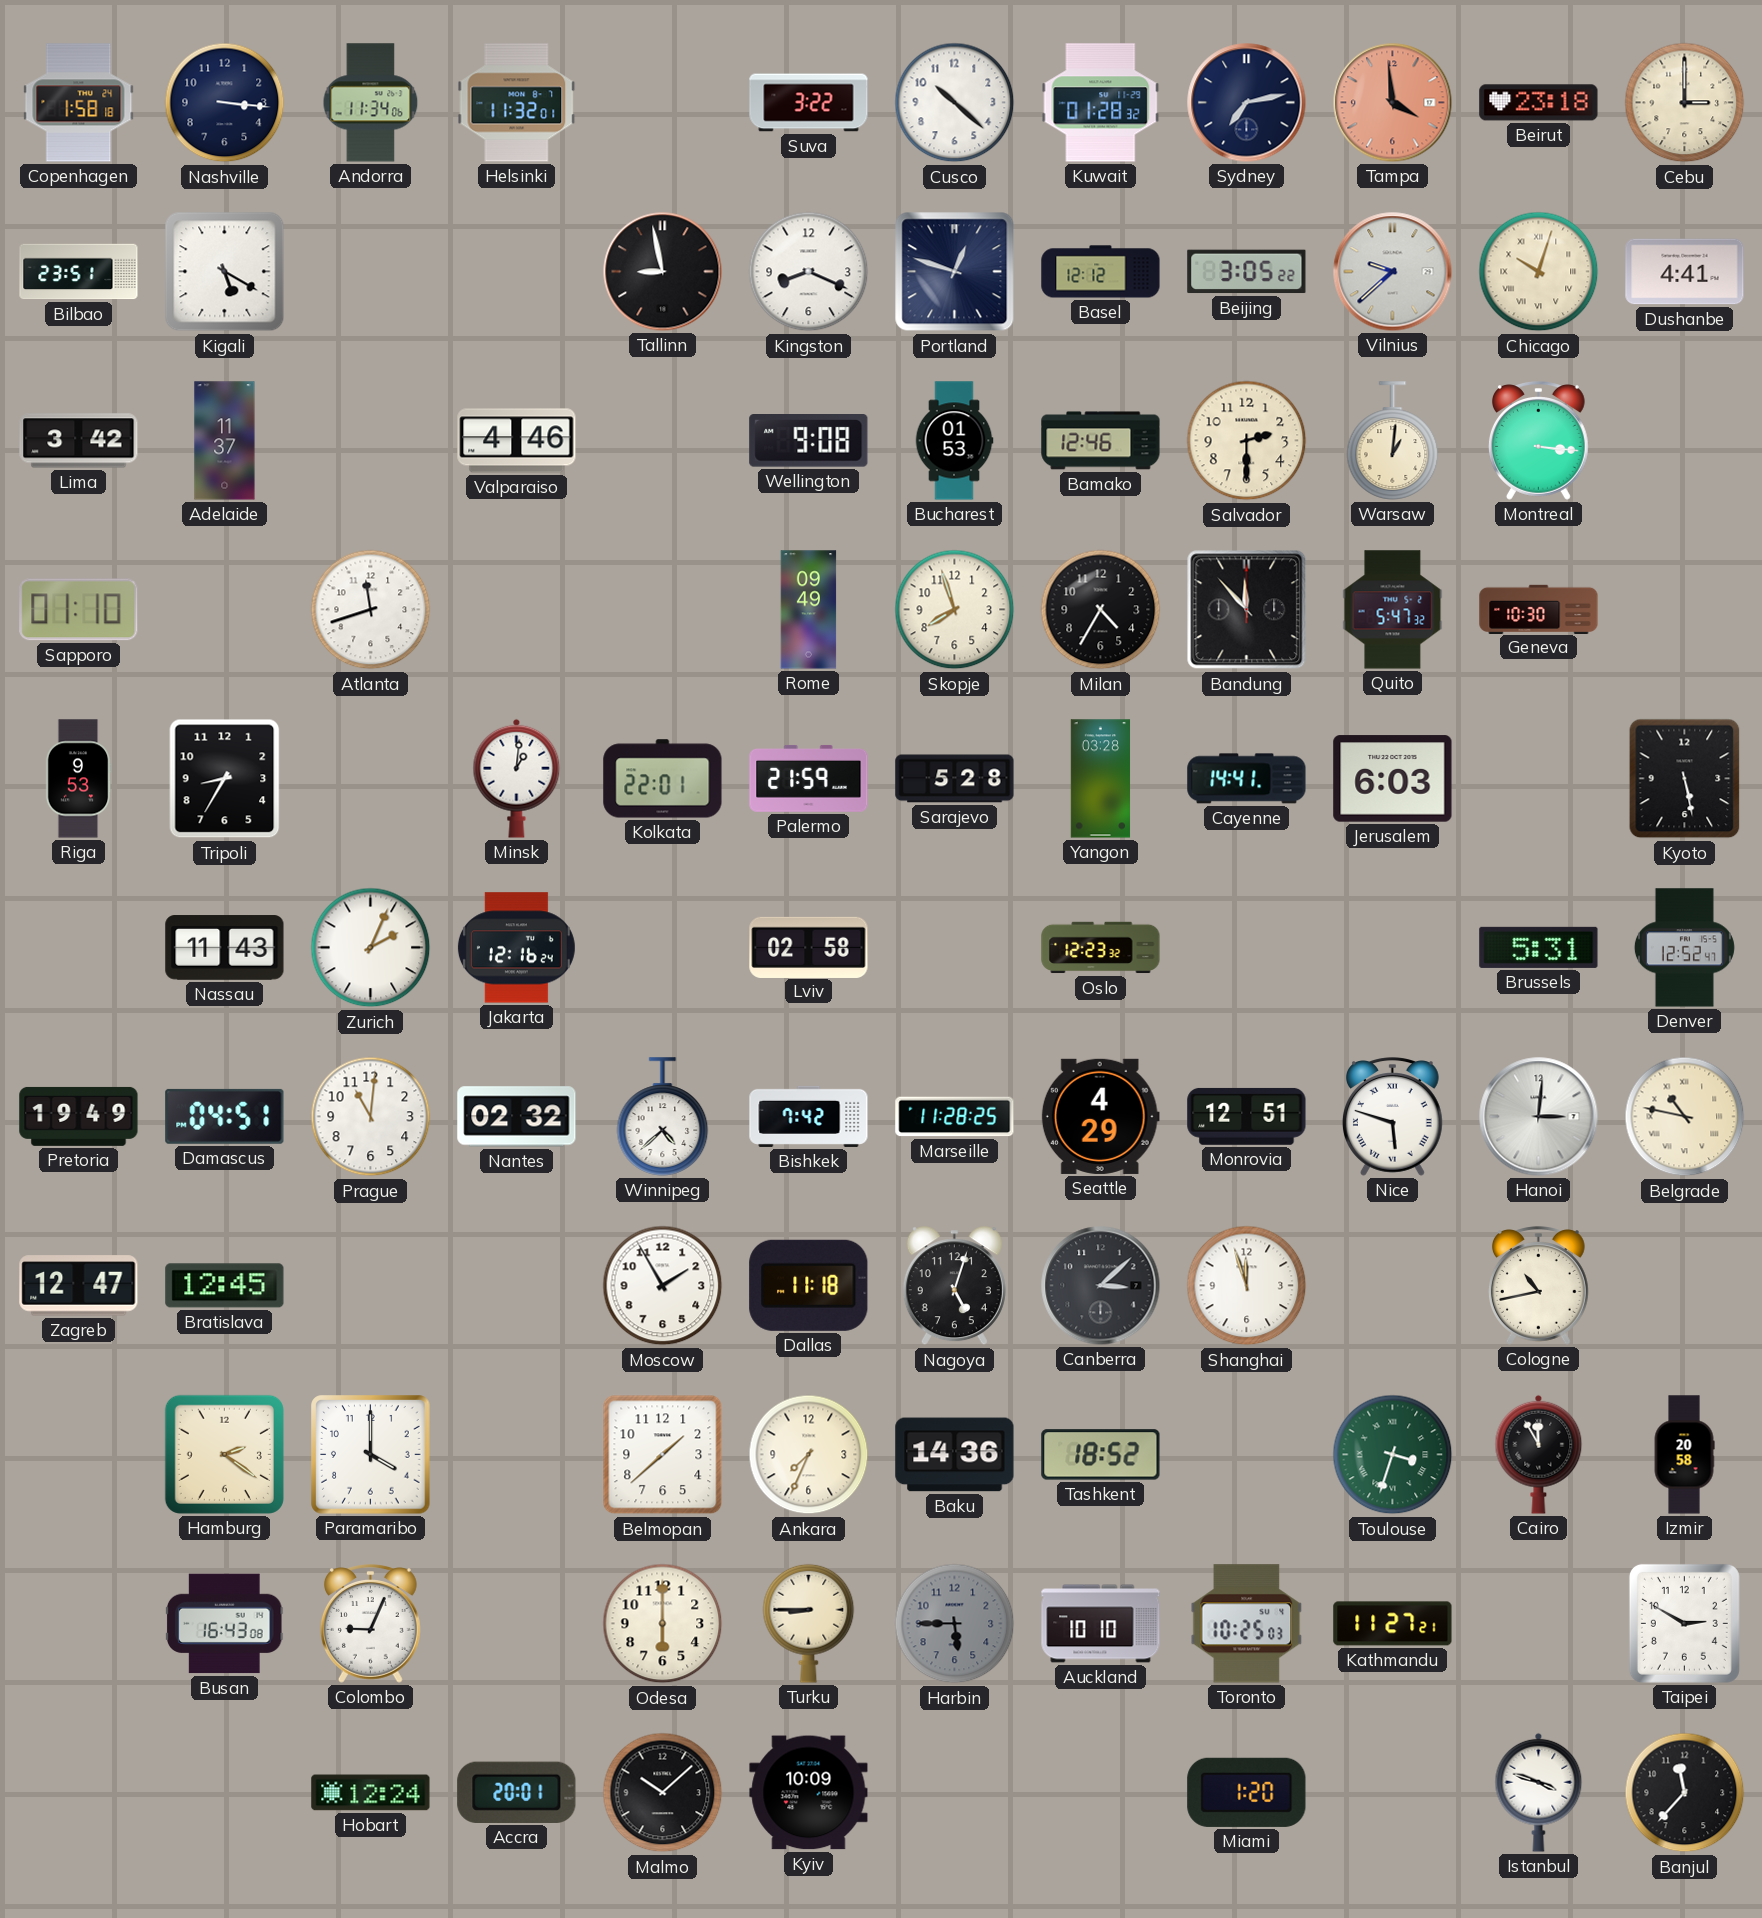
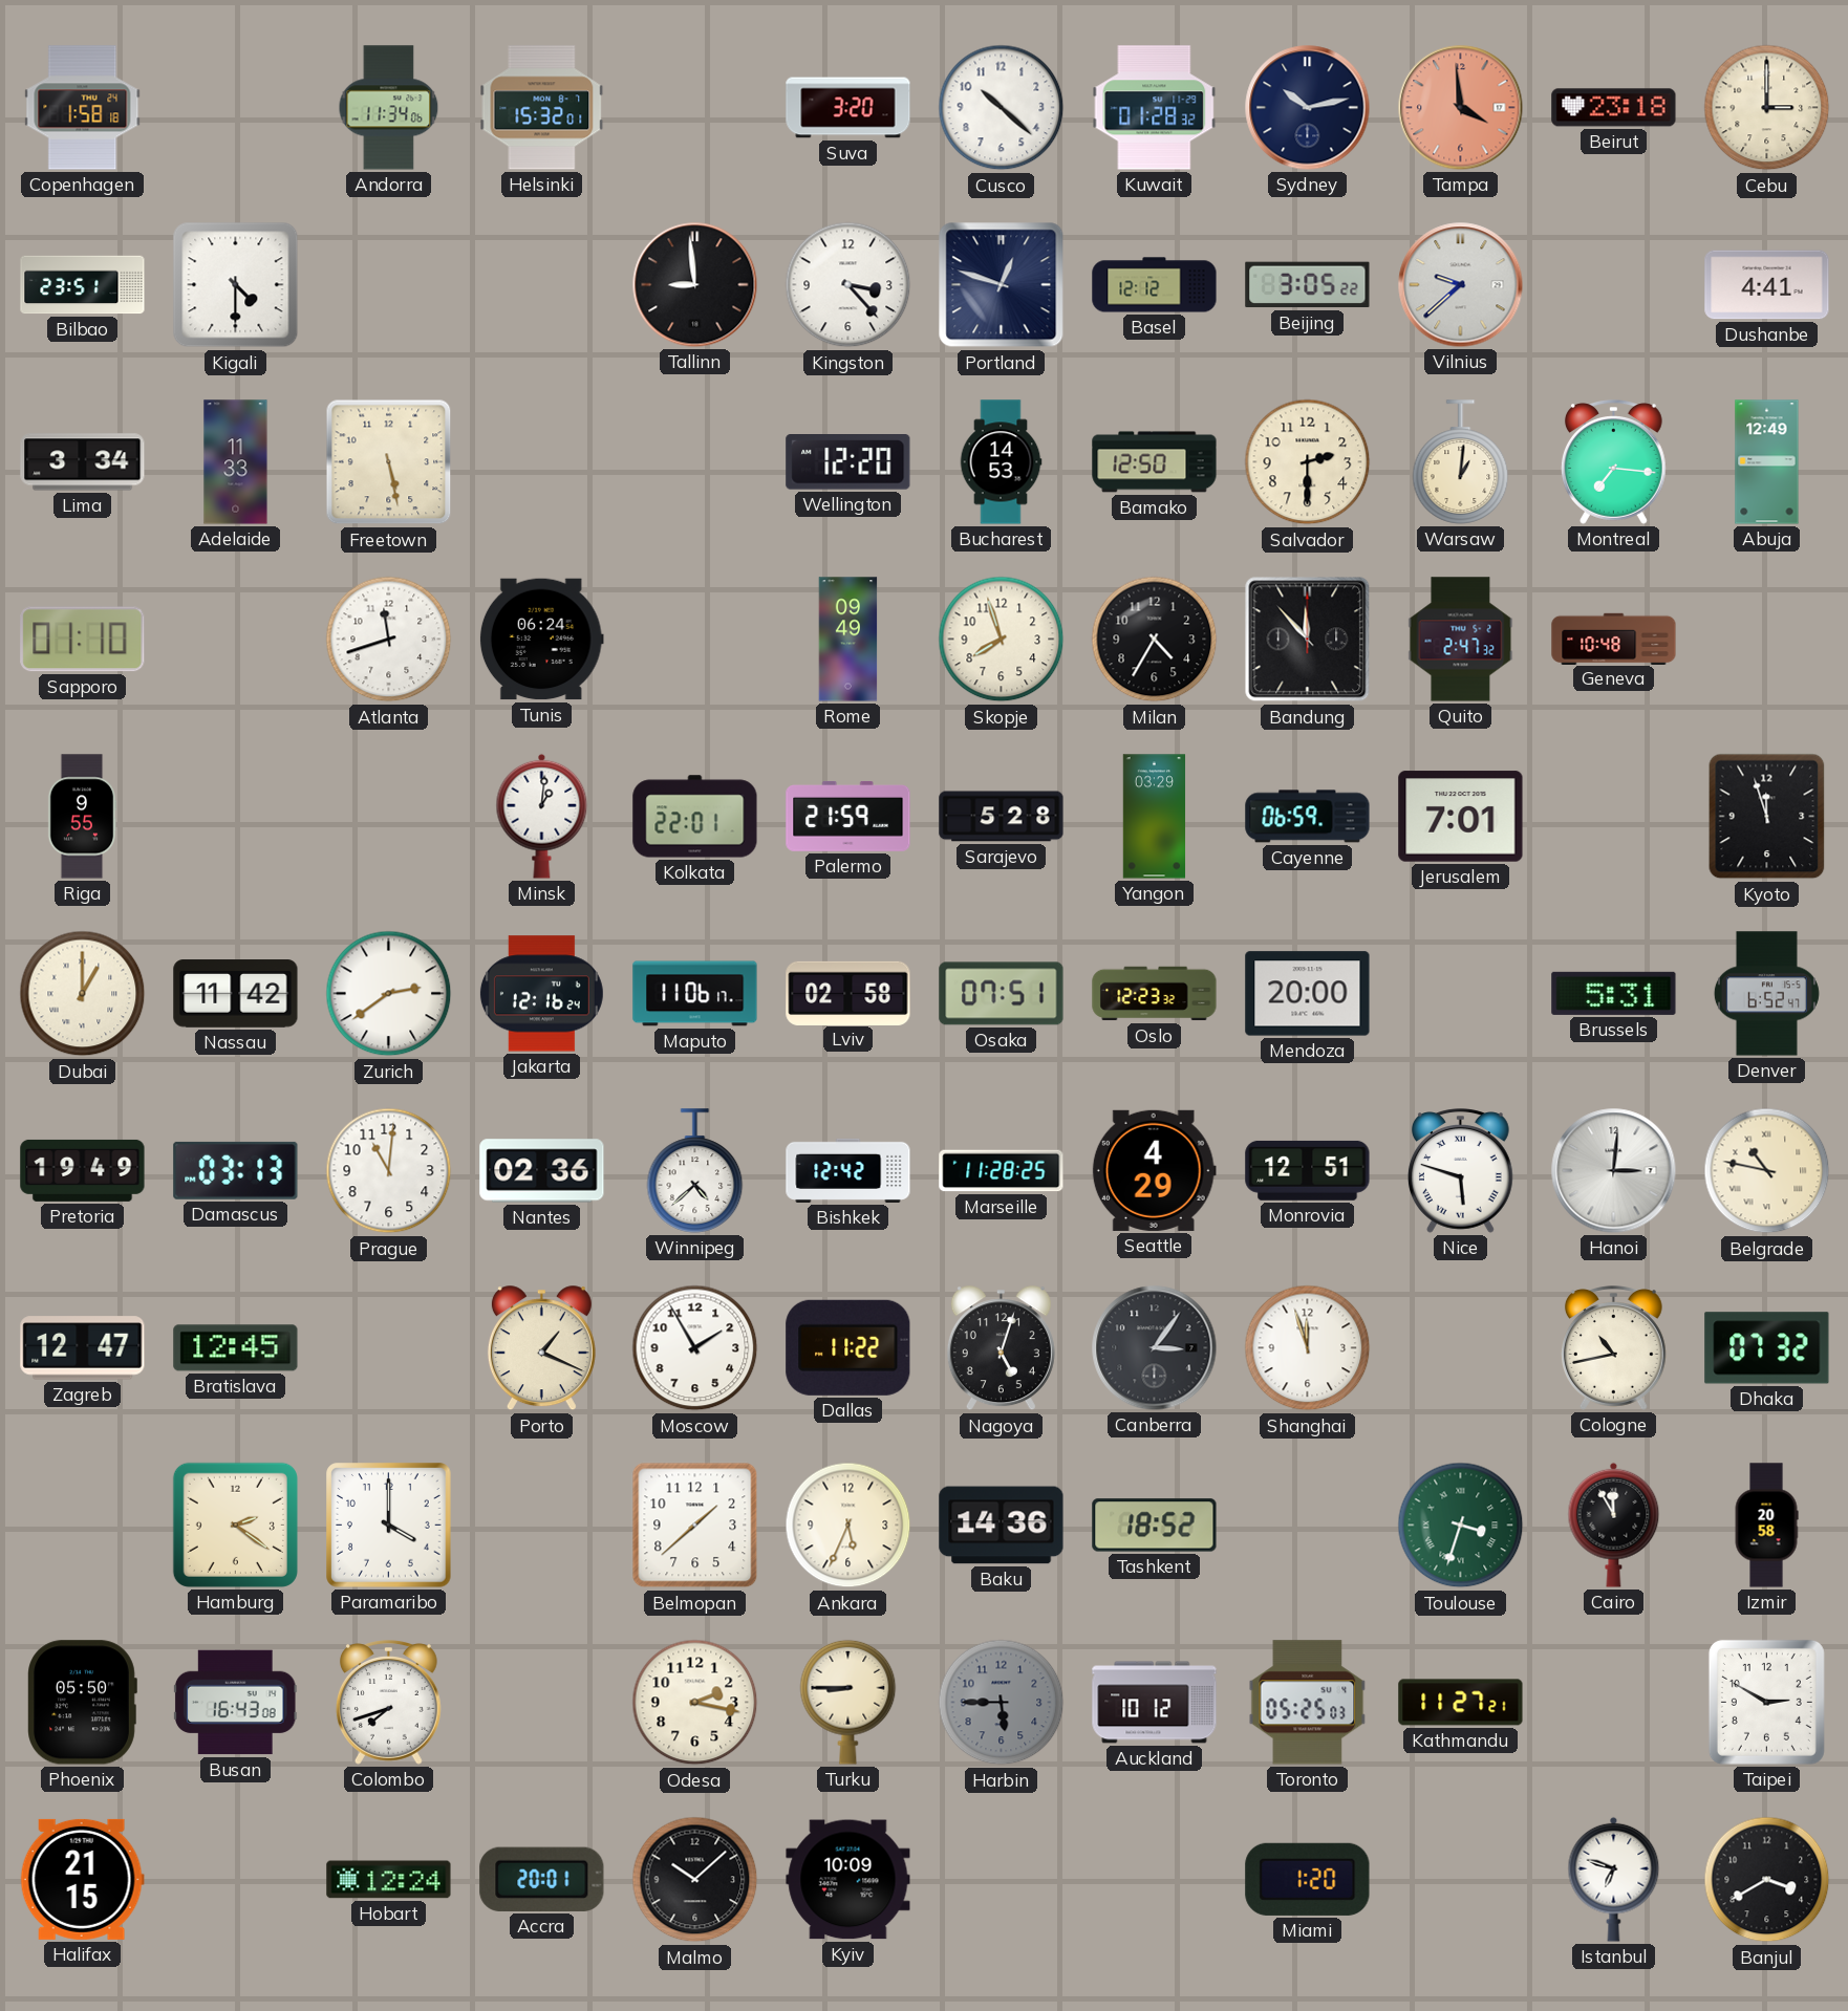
Nashville: 3:16 -> none
Helsinki: 11:32 -> 15:32
Suva: 3:22 -> 3:20
Sydney: 7:13 -> 10:13
Kigali: 5:20 -> 4:30
Tallinn: 8:58 -> 8:59
Kingston: 8:19 -> 3:23
Chicago: 10:03 -> none
Lima: 3:42 -> 3:34
Adelaide: 11:37 -> 11:33
Freetown: none -> 5:28
Valparaiso: 4:46 -> none
Wellington: 9:08 -> 12:20
Bucharest: 01:53 -> 14:53
Bamako: 12:46 -> 12:50
Montreal: 3:16 -> 7:16
Abuja: none -> 12:49
Tunis: none -> 06:24
Quito: 5:47 -> 2:47
Geneva: 10:30 -> 10:48
Riga: 9:53 -> 9:55
Tripoli: 8:35 -> none
Yangon: 03:28 -> 03:29
Cayenne: 14:41 -> 06:59
Jerusalem: 6:03 -> 7:01
Kyoto: 5:28 -> 11:57
Dubai: none -> 1:00
Nassau: 11:43 -> 11:42
Zurich: 2:04 -> 2:39
Maputo: none -> 11:06
Osaka: none -> 07:51
Mendoza: none -> 20:00
Denver: 12:52 -> 6:52
Damascus: 04:51 -> 03:13
Nantes: 02:32 -> 02:36
Bishkek: 7:42 -> 12:42
Porto: none -> 1:19
Dallas: 11:18 -> 11:22
Canberra: 3:08 -> 3:06
Dhaka: none -> 07:32
Ankara: 7:34 -> 5:34
Phoenix: none -> 05:50
Colombo: 9:04 -> 7:42
Odesa: 6:00 -> 2:17
Auckland: 10:10 -> 10:12
Toronto: 10:25 -> 05:25
Halifax: none -> 21:15
Istanbul: 3:48 -> 6:48
Banjul: 11:37 -> 3:40
